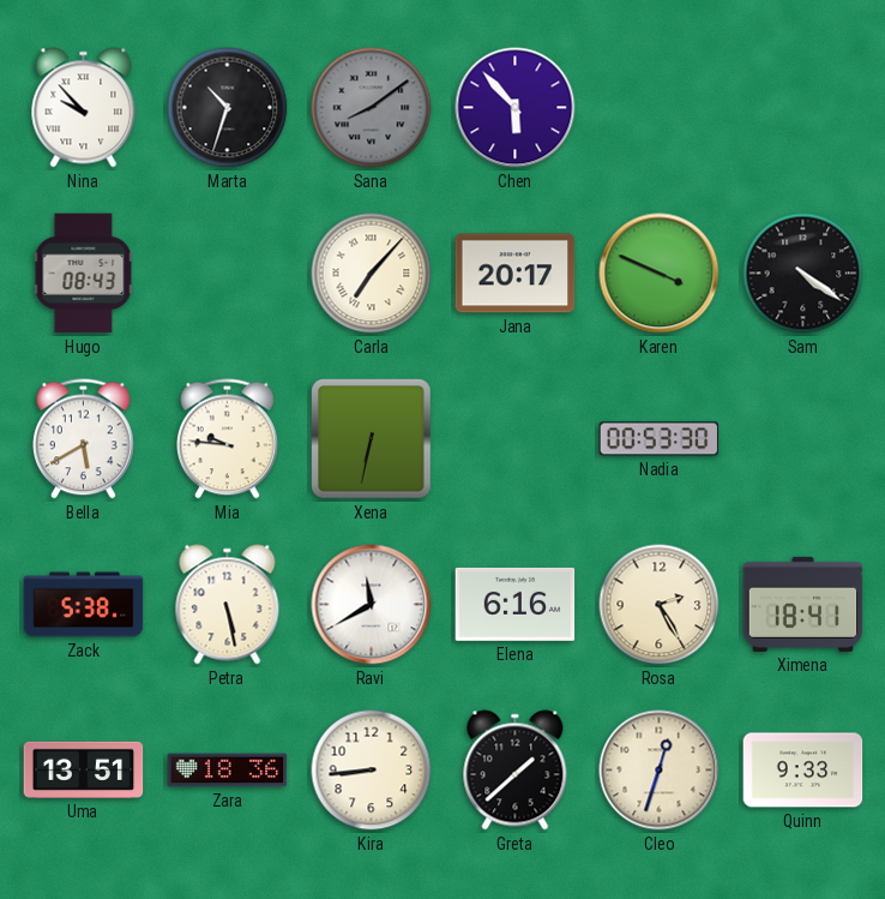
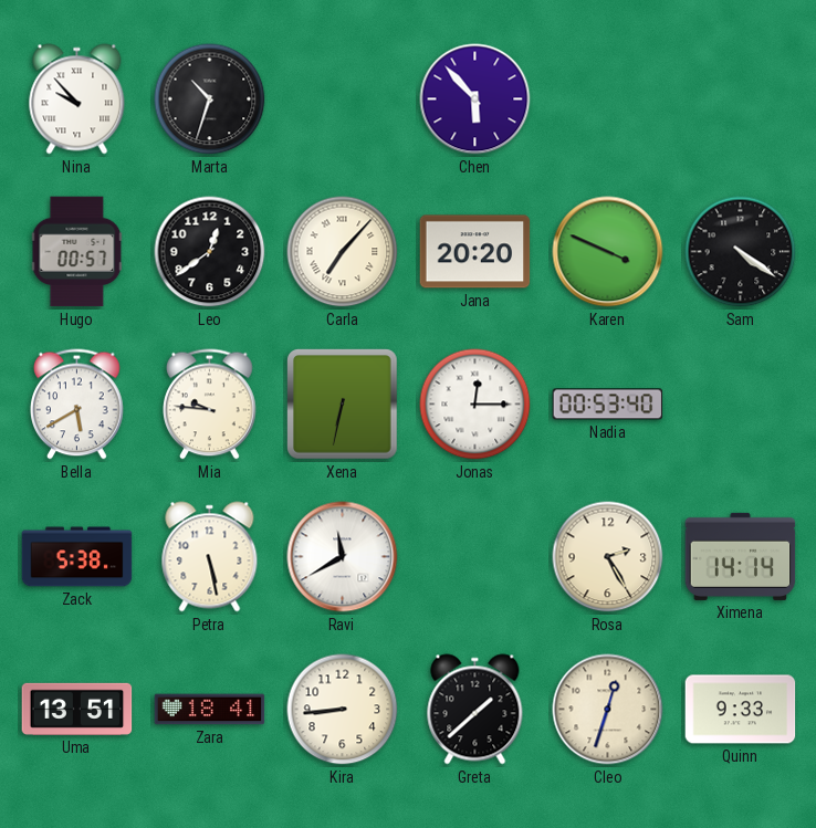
Sana: 8:09 -> none
Hugo: 08:43 -> 00:57
Leo: none -> 12:39
Jana: 20:17 -> 20:20
Jonas: none -> 12:15
Nadia: 00:53:30 -> 00:53:40
Elena: 6:16 -> none
Ximena: 18:41 -> 14:14
Zara: 18:36 -> 18:41
